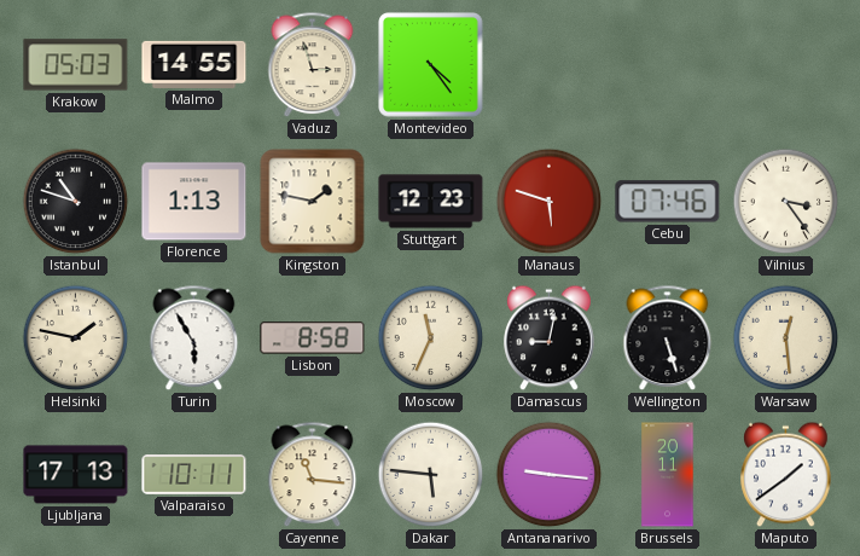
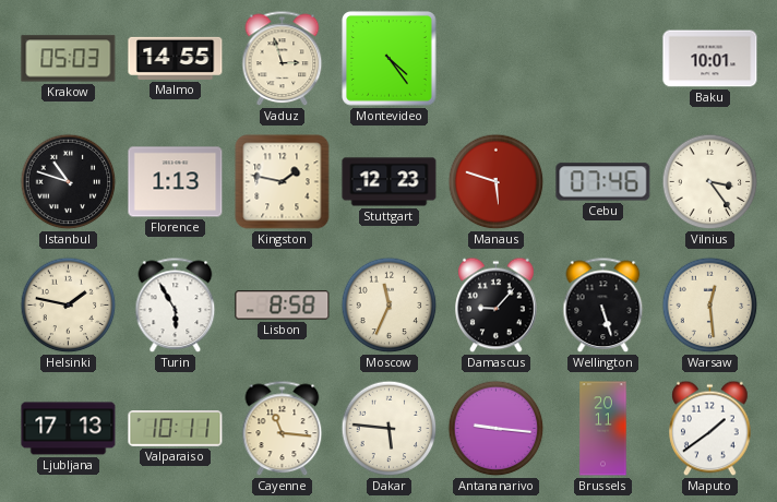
Baku: none -> 10:01
Damascus: 9:02 -> 9:07
